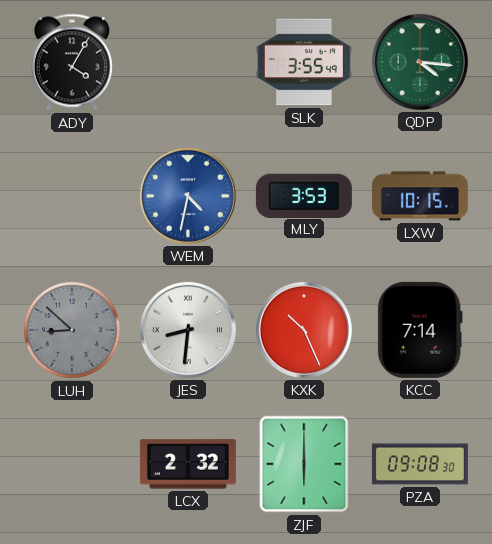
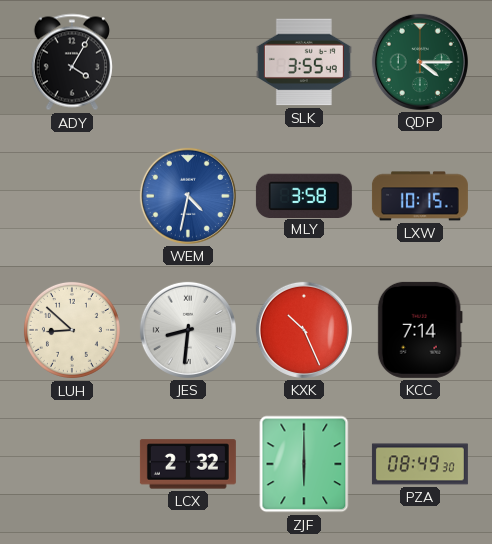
QDP: 4:16 -> 4:15
MLY: 3:53 -> 3:58
LUH dial: grey -> cream
PZA: 09:08 -> 08:49
